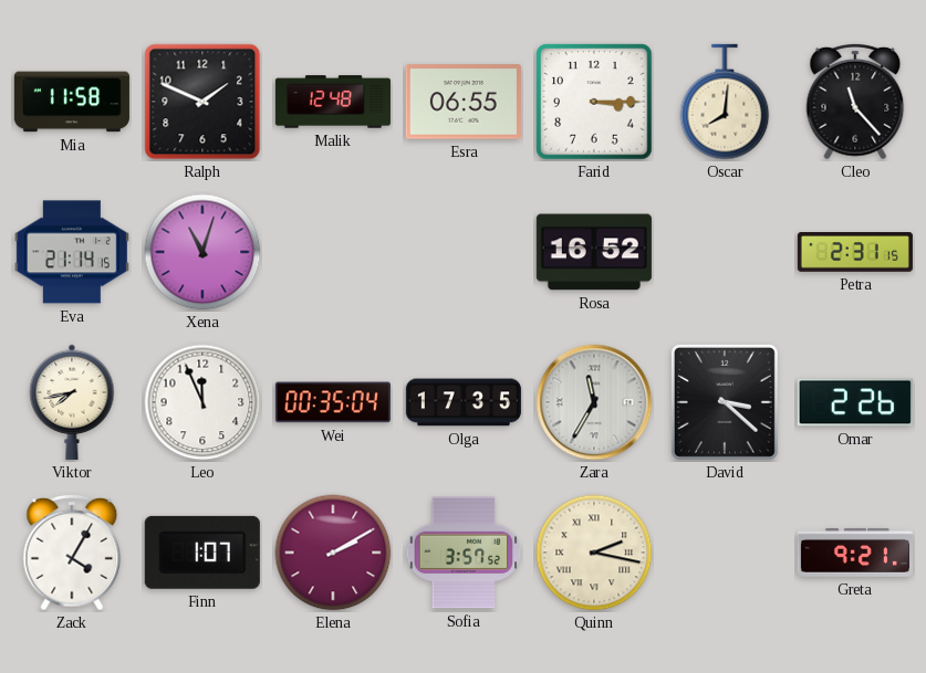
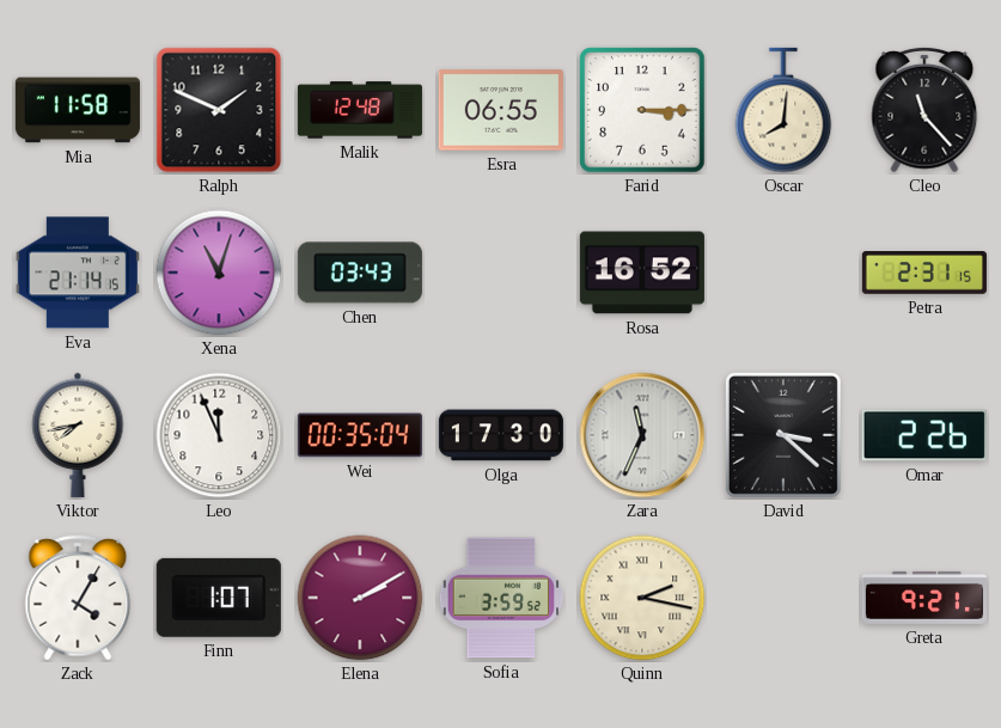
Chen: none -> 03:43
Olga: 17:35 -> 17:30
Zara: 11:35 -> 11:34
Sofia: 3:57 -> 3:59
